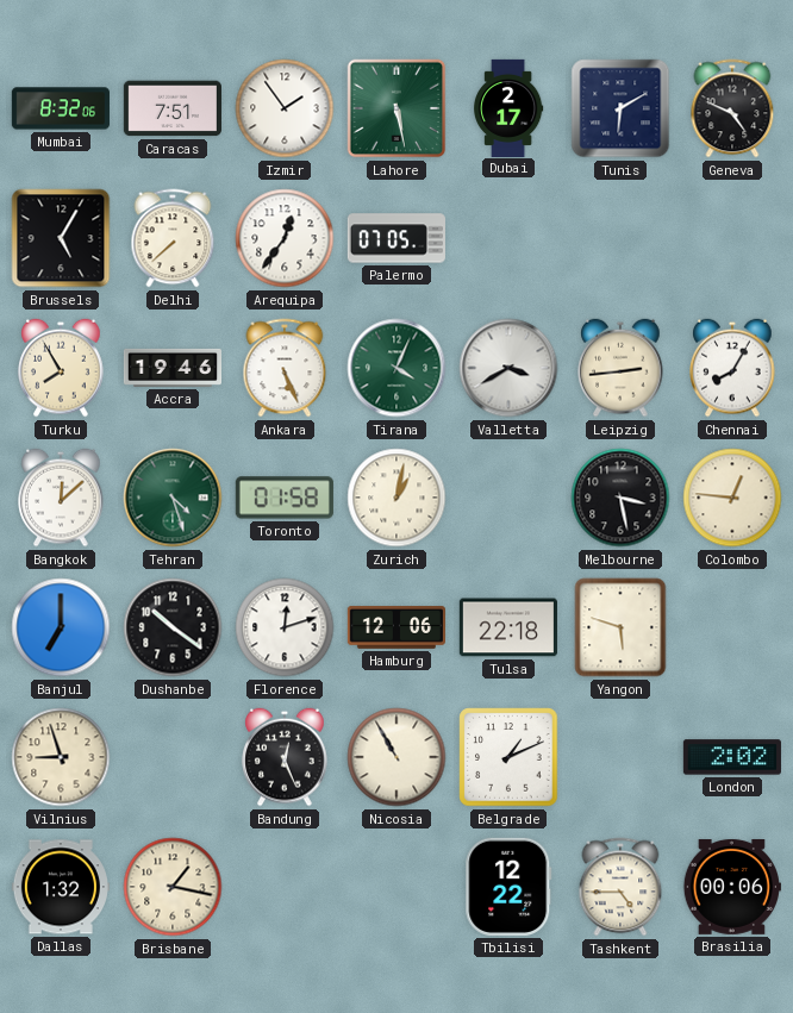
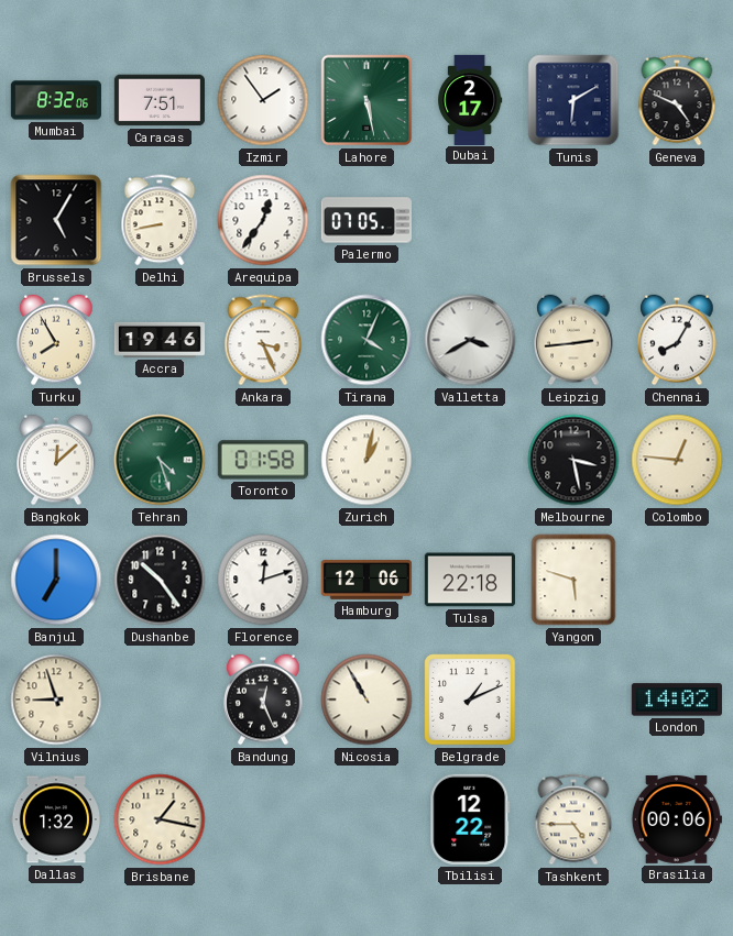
Delhi: 7:38 -> 8:43
Ankara: 5:26 -> 3:26
Dushanbe: 10:21 -> 10:24
London: 2:02 -> 14:02
